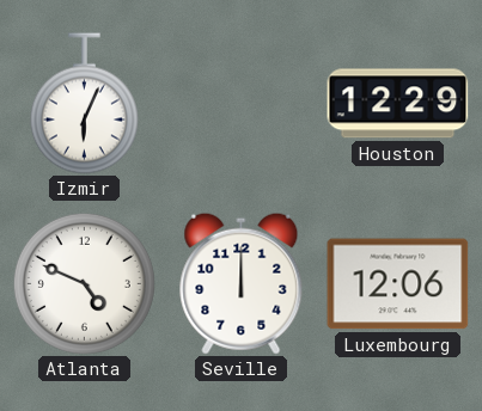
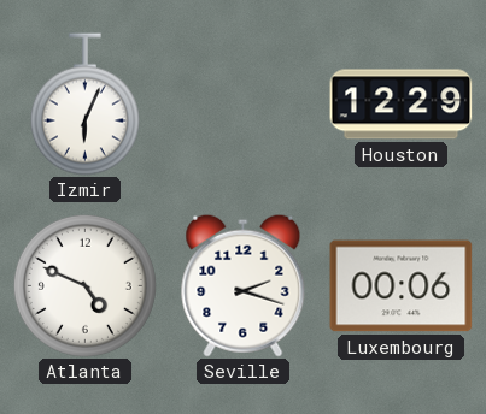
Seville: 12:00 -> 2:18
Luxembourg: 12:06 -> 00:06
